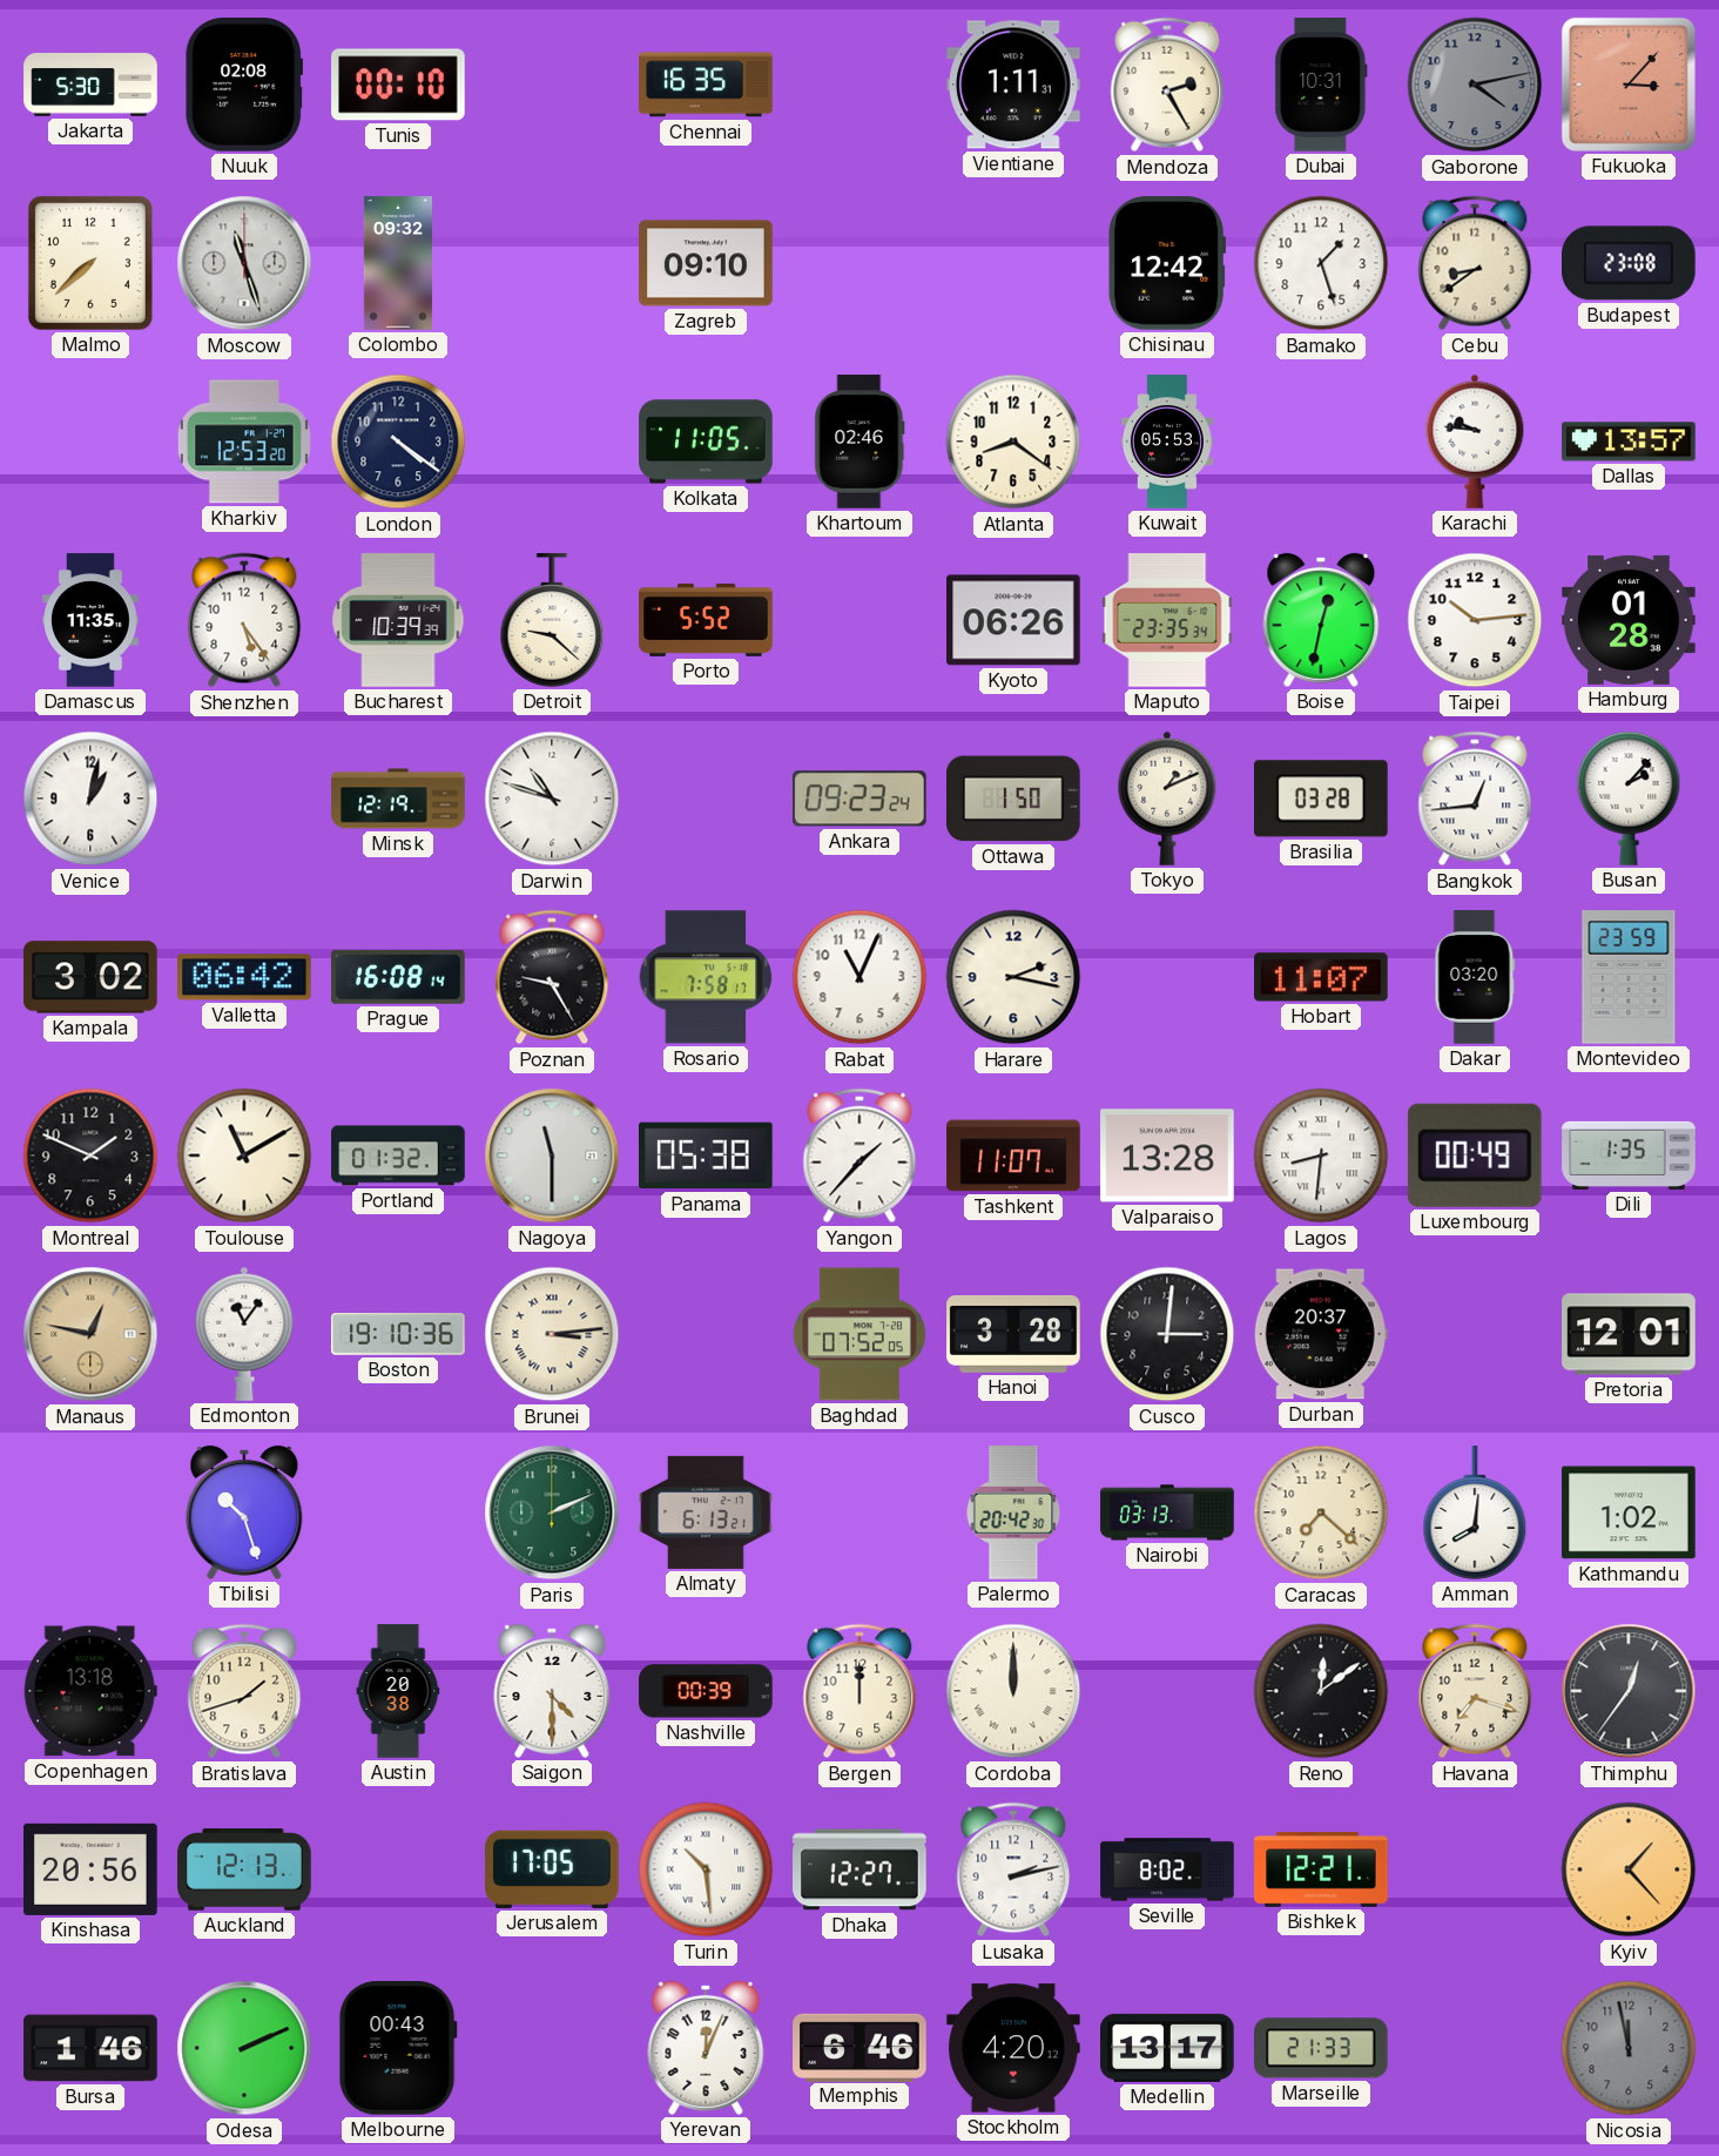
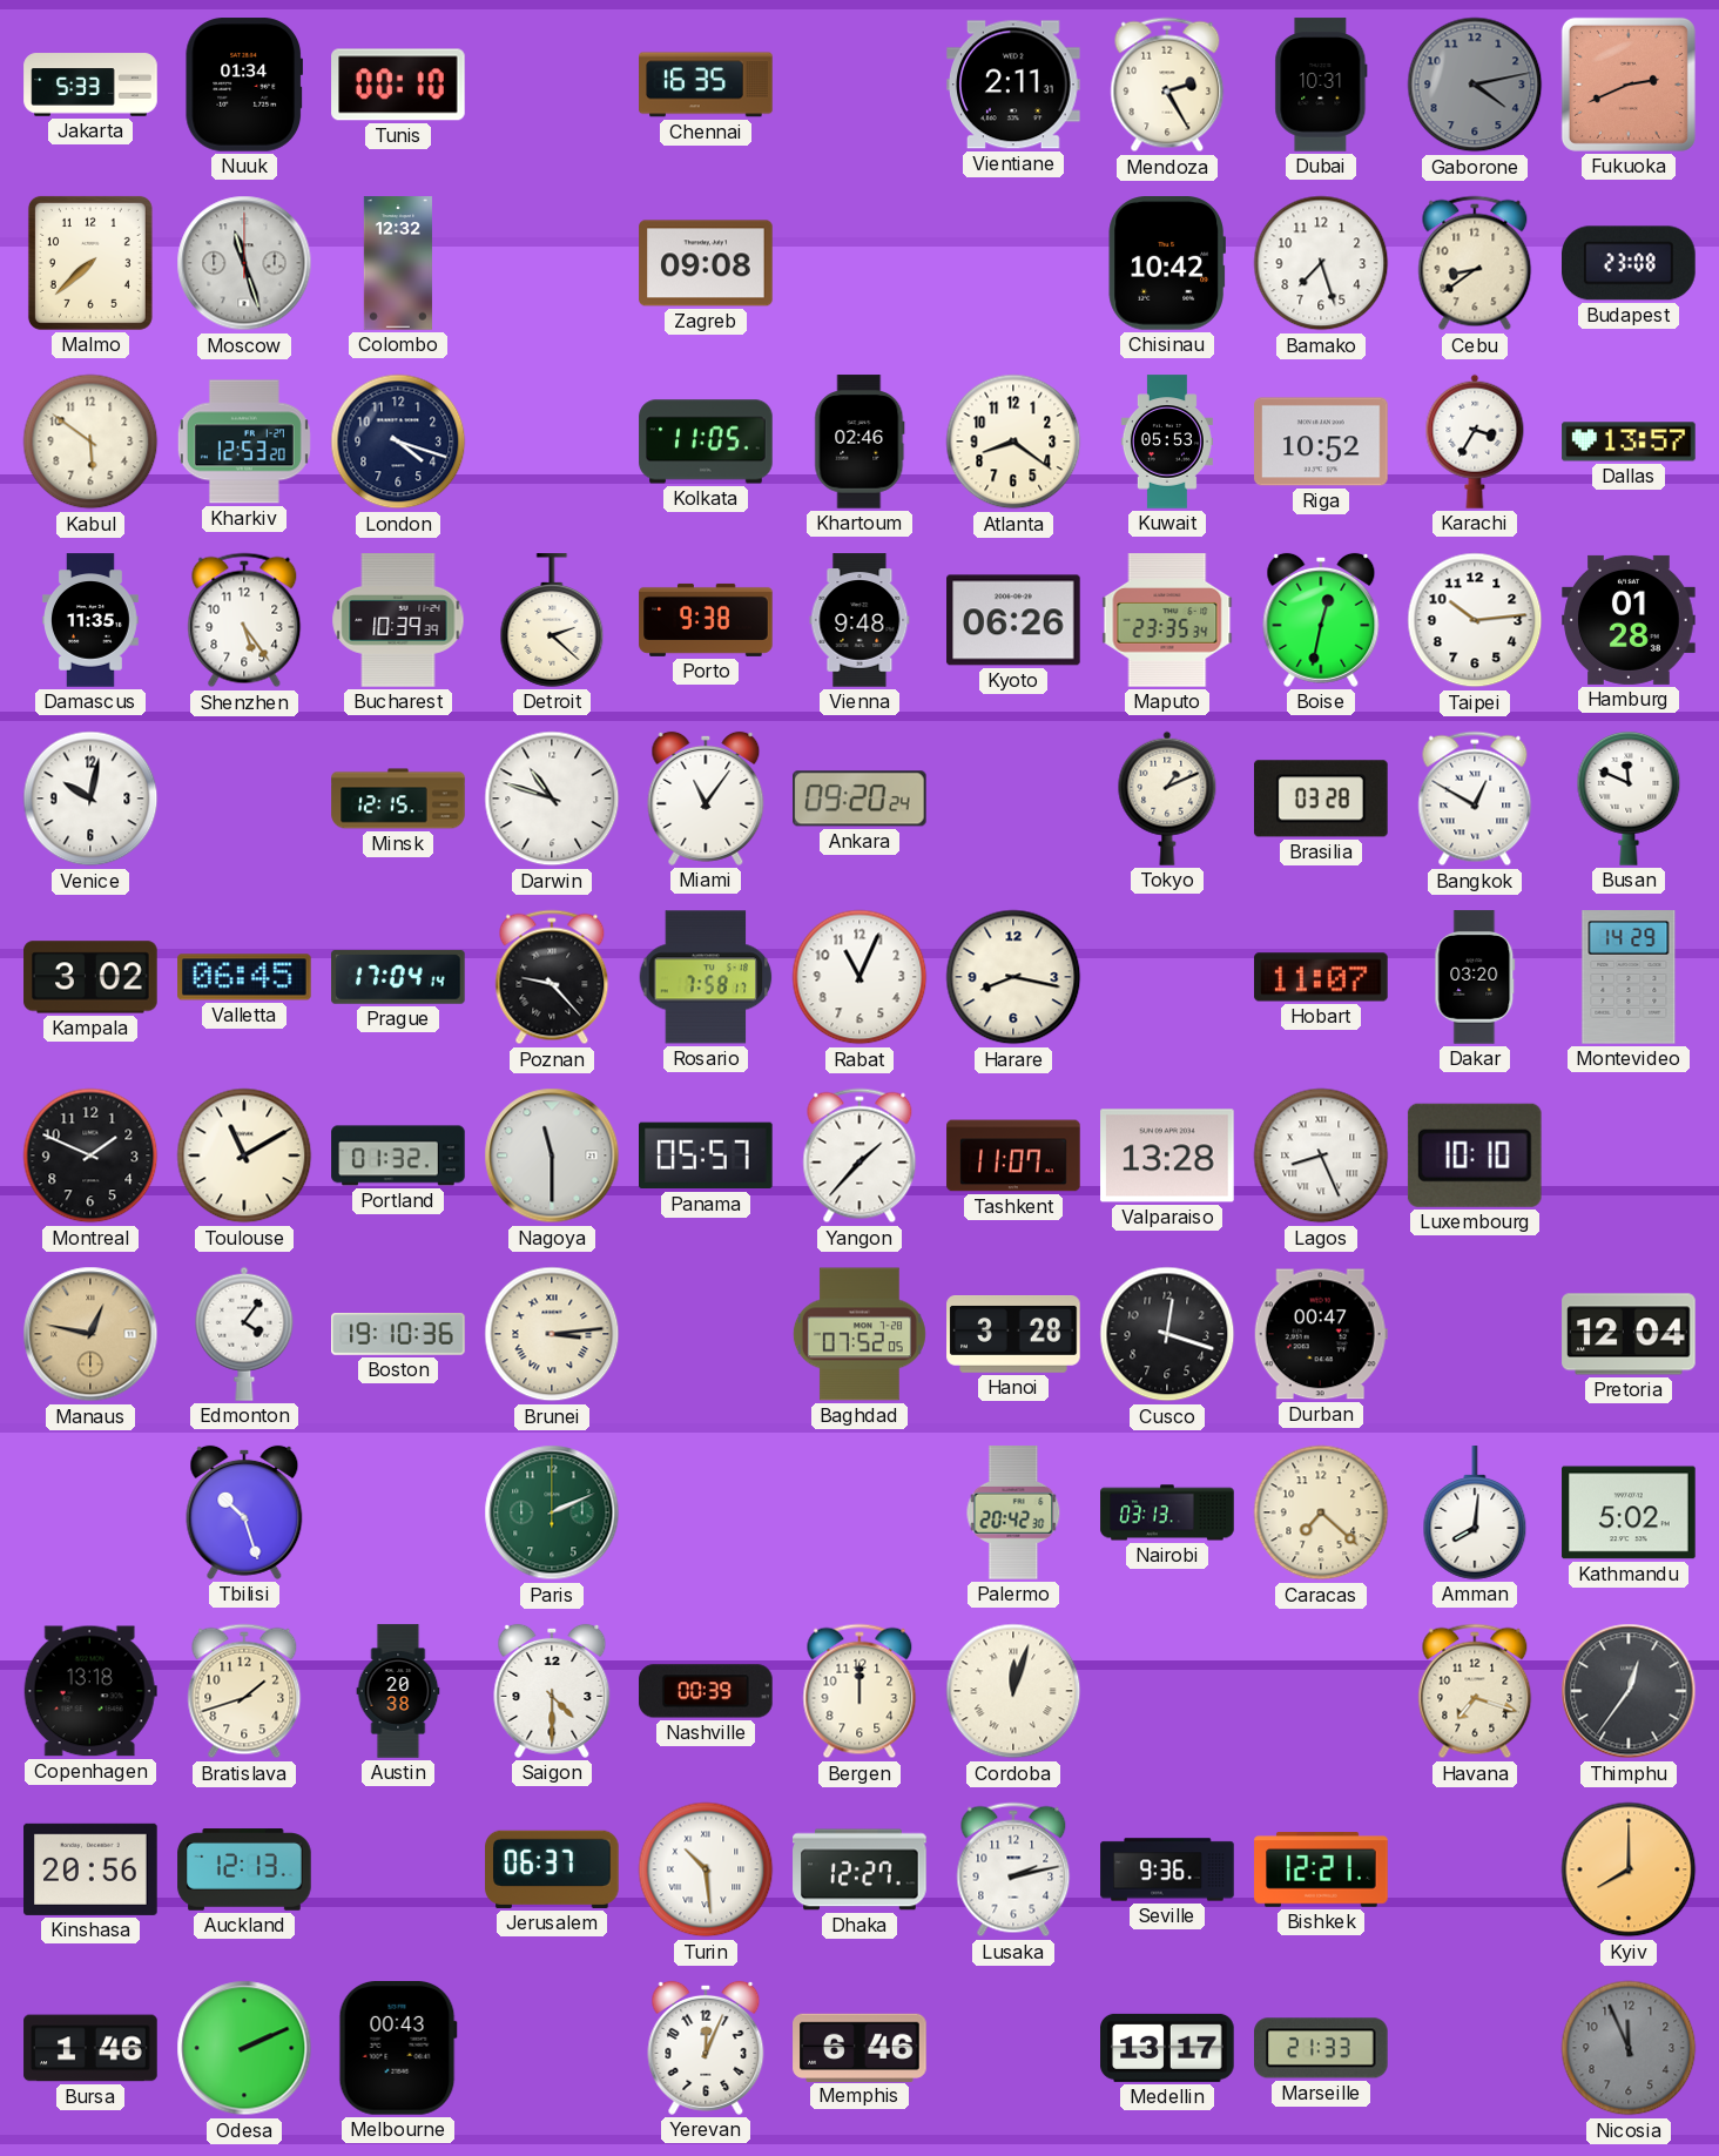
Jakarta: 5:30 -> 5:33
Nuuk: 02:08 -> 01:34
Vientiane: 1:11 -> 2:11
Fukuoka: 3:07 -> 2:41
Colombo: 09:32 -> 12:32
Zagreb: 09:10 -> 09:08
Chisinau: 12:42 -> 10:42
Bamako: 1:27 -> 7:27
Kabul: none -> 5:51
London: 4:21 -> 4:18
Riga: none -> 10:52
Karachi: 9:46 -> 3:35
Detroit: 9:22 -> 2:22
Porto: 5:52 -> 9:38
Vienna: none -> 9:48
Venice: 1:02 -> 10:02
Minsk: 12:19 -> 12:15
Miami: none -> 11:06
Ankara: 09:23 -> 09:20
Ottawa: 1:50 -> none
Bangkok: 12:44 -> 12:50
Busan: 2:07 -> 11:49
Valletta: 06:42 -> 06:45
Prague: 16:08 -> 17:04
Poznan: 9:25 -> 9:23
Harare: 2:17 -> 8:17
Montevideo: 23:59 -> 14:29
Panama: 05:38 -> 05:57
Lagos: 8:31 -> 8:26
Luxembourg: 00:49 -> 10:10
Dili: 1:35 -> none
Edmonton: 11:06 -> 4:06
Cusco: 3:01 -> 12:18
Durban: 20:37 -> 00:47
Pretoria: 12:01 -> 12:04
Almaty: 6:13 -> none
Kathmandu: 1:02 -> 5:02
Cordoba: 12:00 -> 12:03
Reno: 12:09 -> none
Jerusalem: 17:05 -> 06:37
Seville: 8:02 -> 9:36
Kyiv: 1:23 -> 8:00
Stockholm: 4:20 -> none
Nicosia: 11:58 -> 11:56
